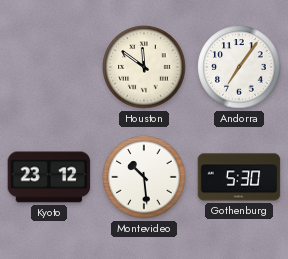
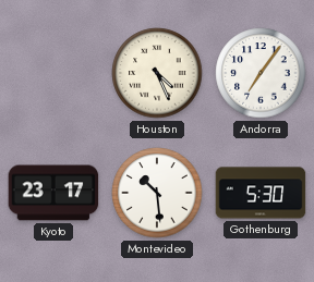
Houston: 11:51 -> 4:26
Kyoto: 23:12 -> 23:17
